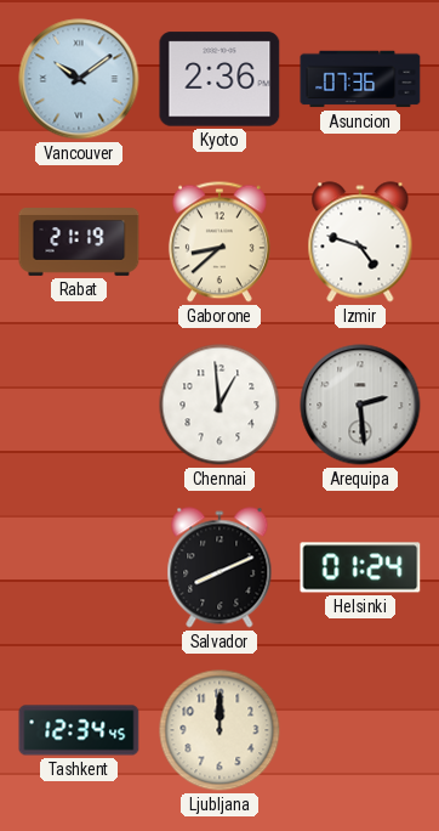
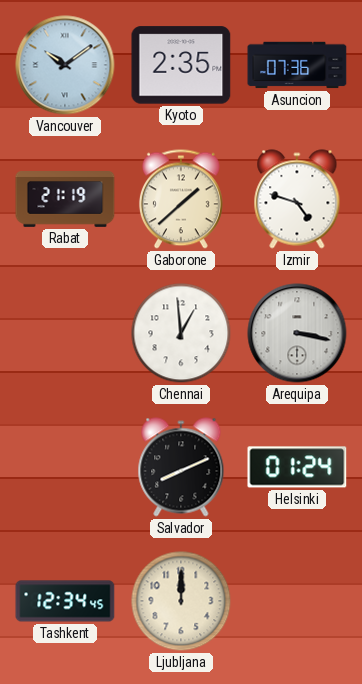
Kyoto: 2:36 -> 2:35
Gaborone: 8:38 -> 1:38
Arequipa: 2:29 -> 3:17
